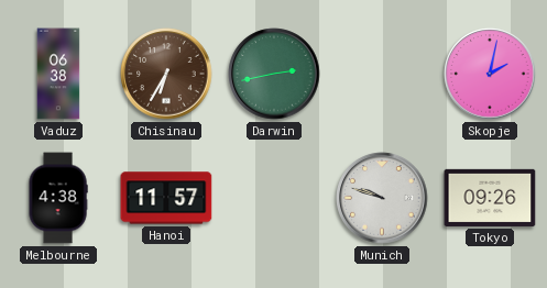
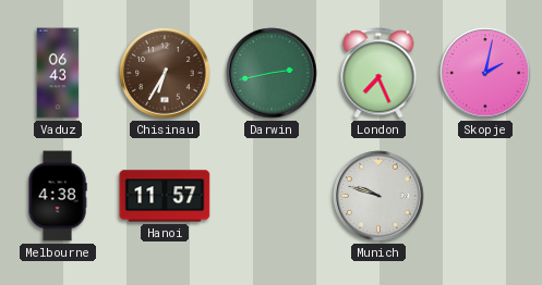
Vaduz: 06:38 -> 06:43
London: none -> 7:26
Tokyo: 09:26 -> none
